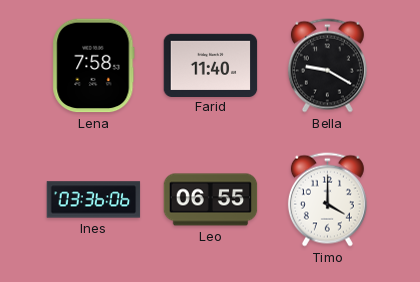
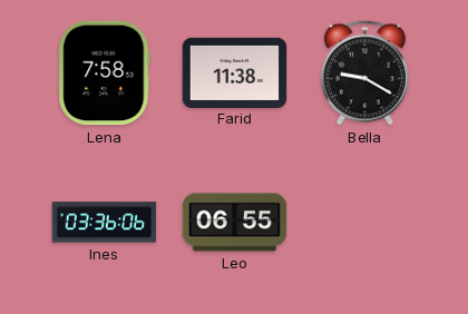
Farid: 11:40 -> 11:38
Timo: 4:00 -> none
